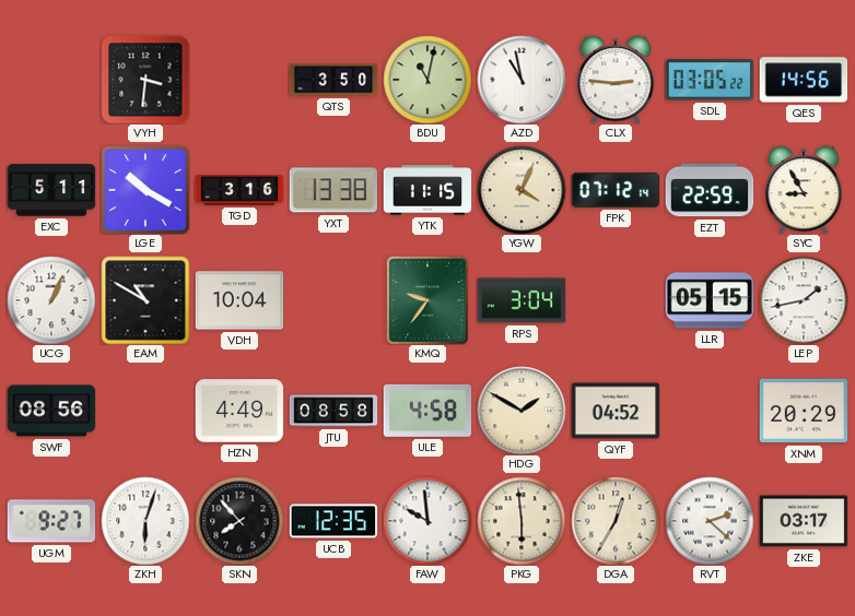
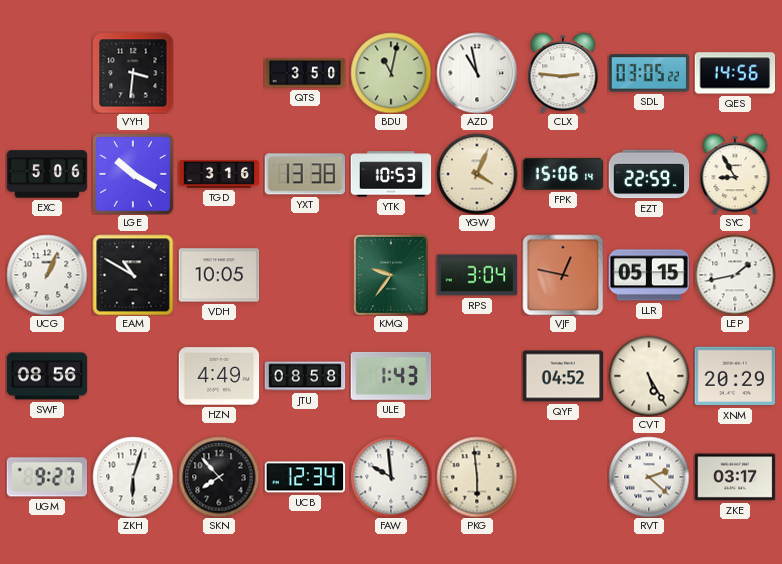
EXC: 5:11 -> 5:06
YTK: 11:15 -> 10:53
FPK: 07:12 -> 15:06
VDH: 10:04 -> 10:05
VJF: none -> 12:47
ULE: 4:58 -> 1:43
HDG: 1:50 -> none
CVT: none -> 5:25
UCB: 12:35 -> 12:34
DGA: 12:35 -> none
